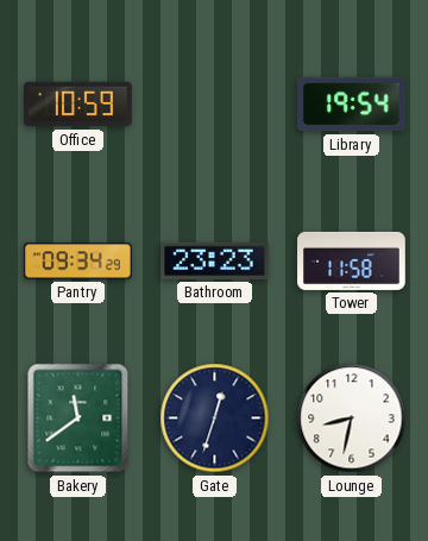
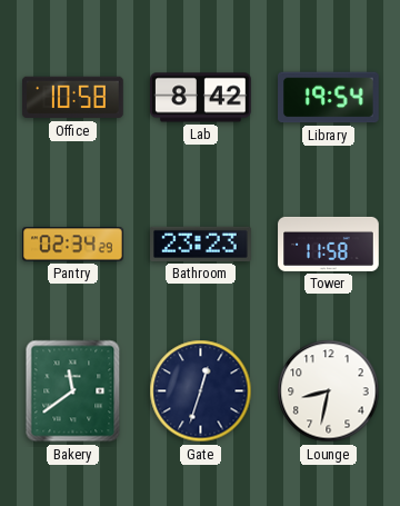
Office: 10:59 -> 10:58
Lab: none -> 8:42
Pantry: 09:34 -> 02:34
